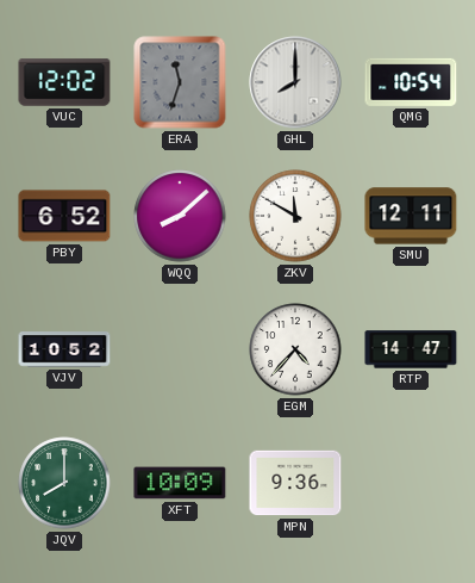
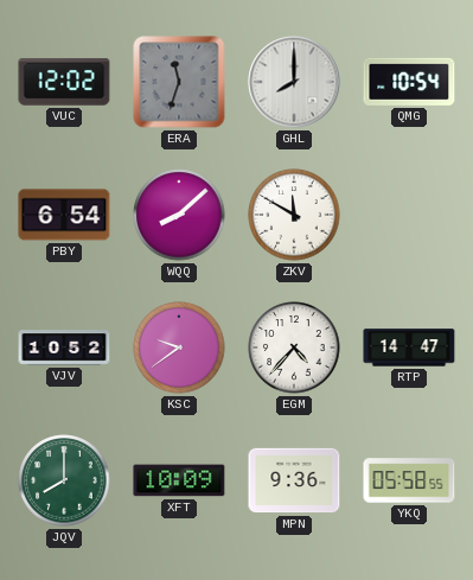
PBY: 6:52 -> 6:54
SMU: 12:11 -> none
KSC: none -> 9:39
YKQ: none -> 05:58
